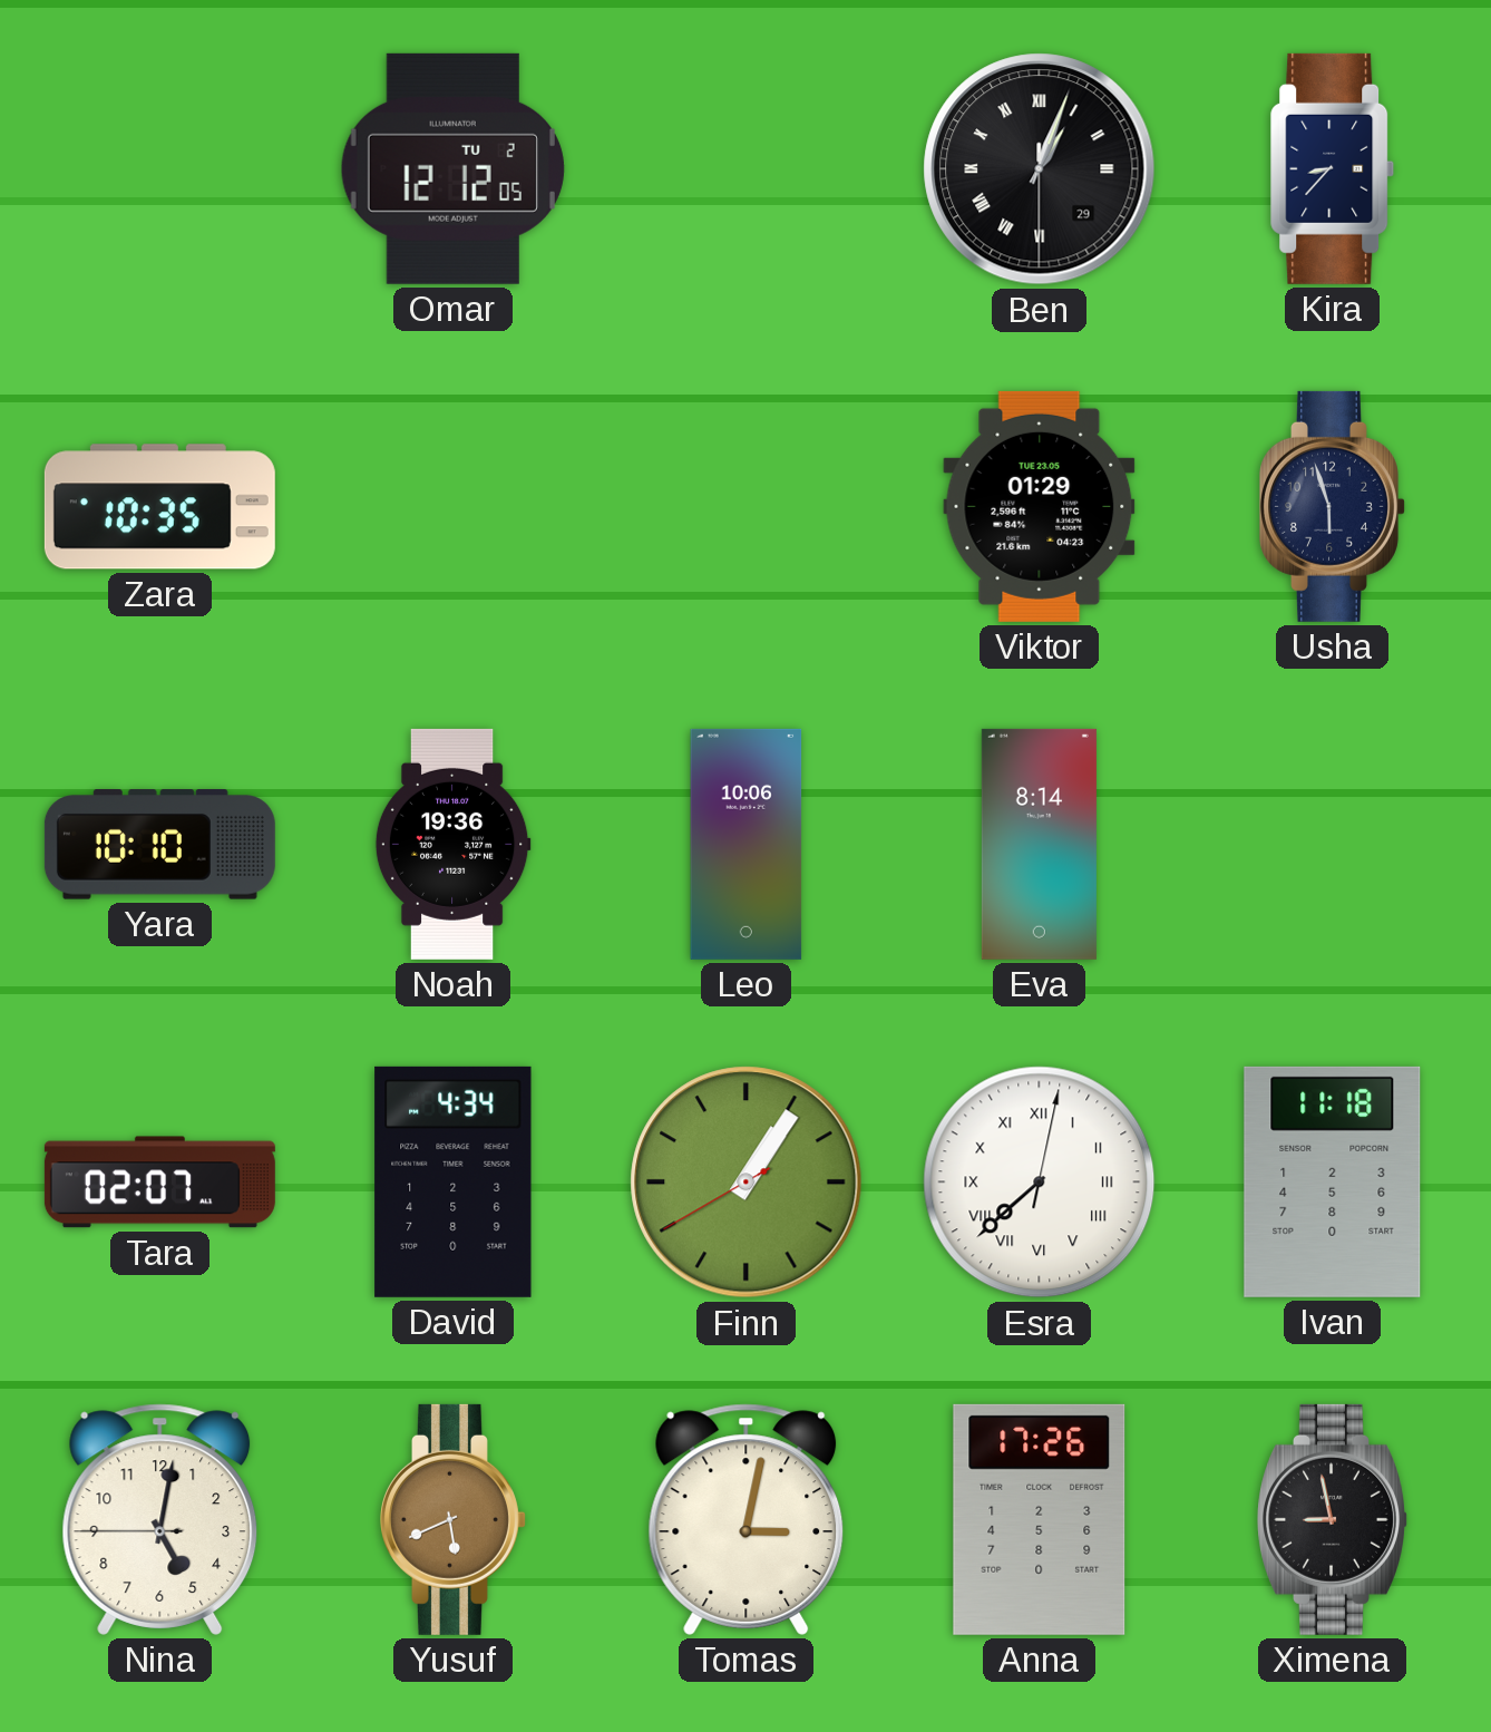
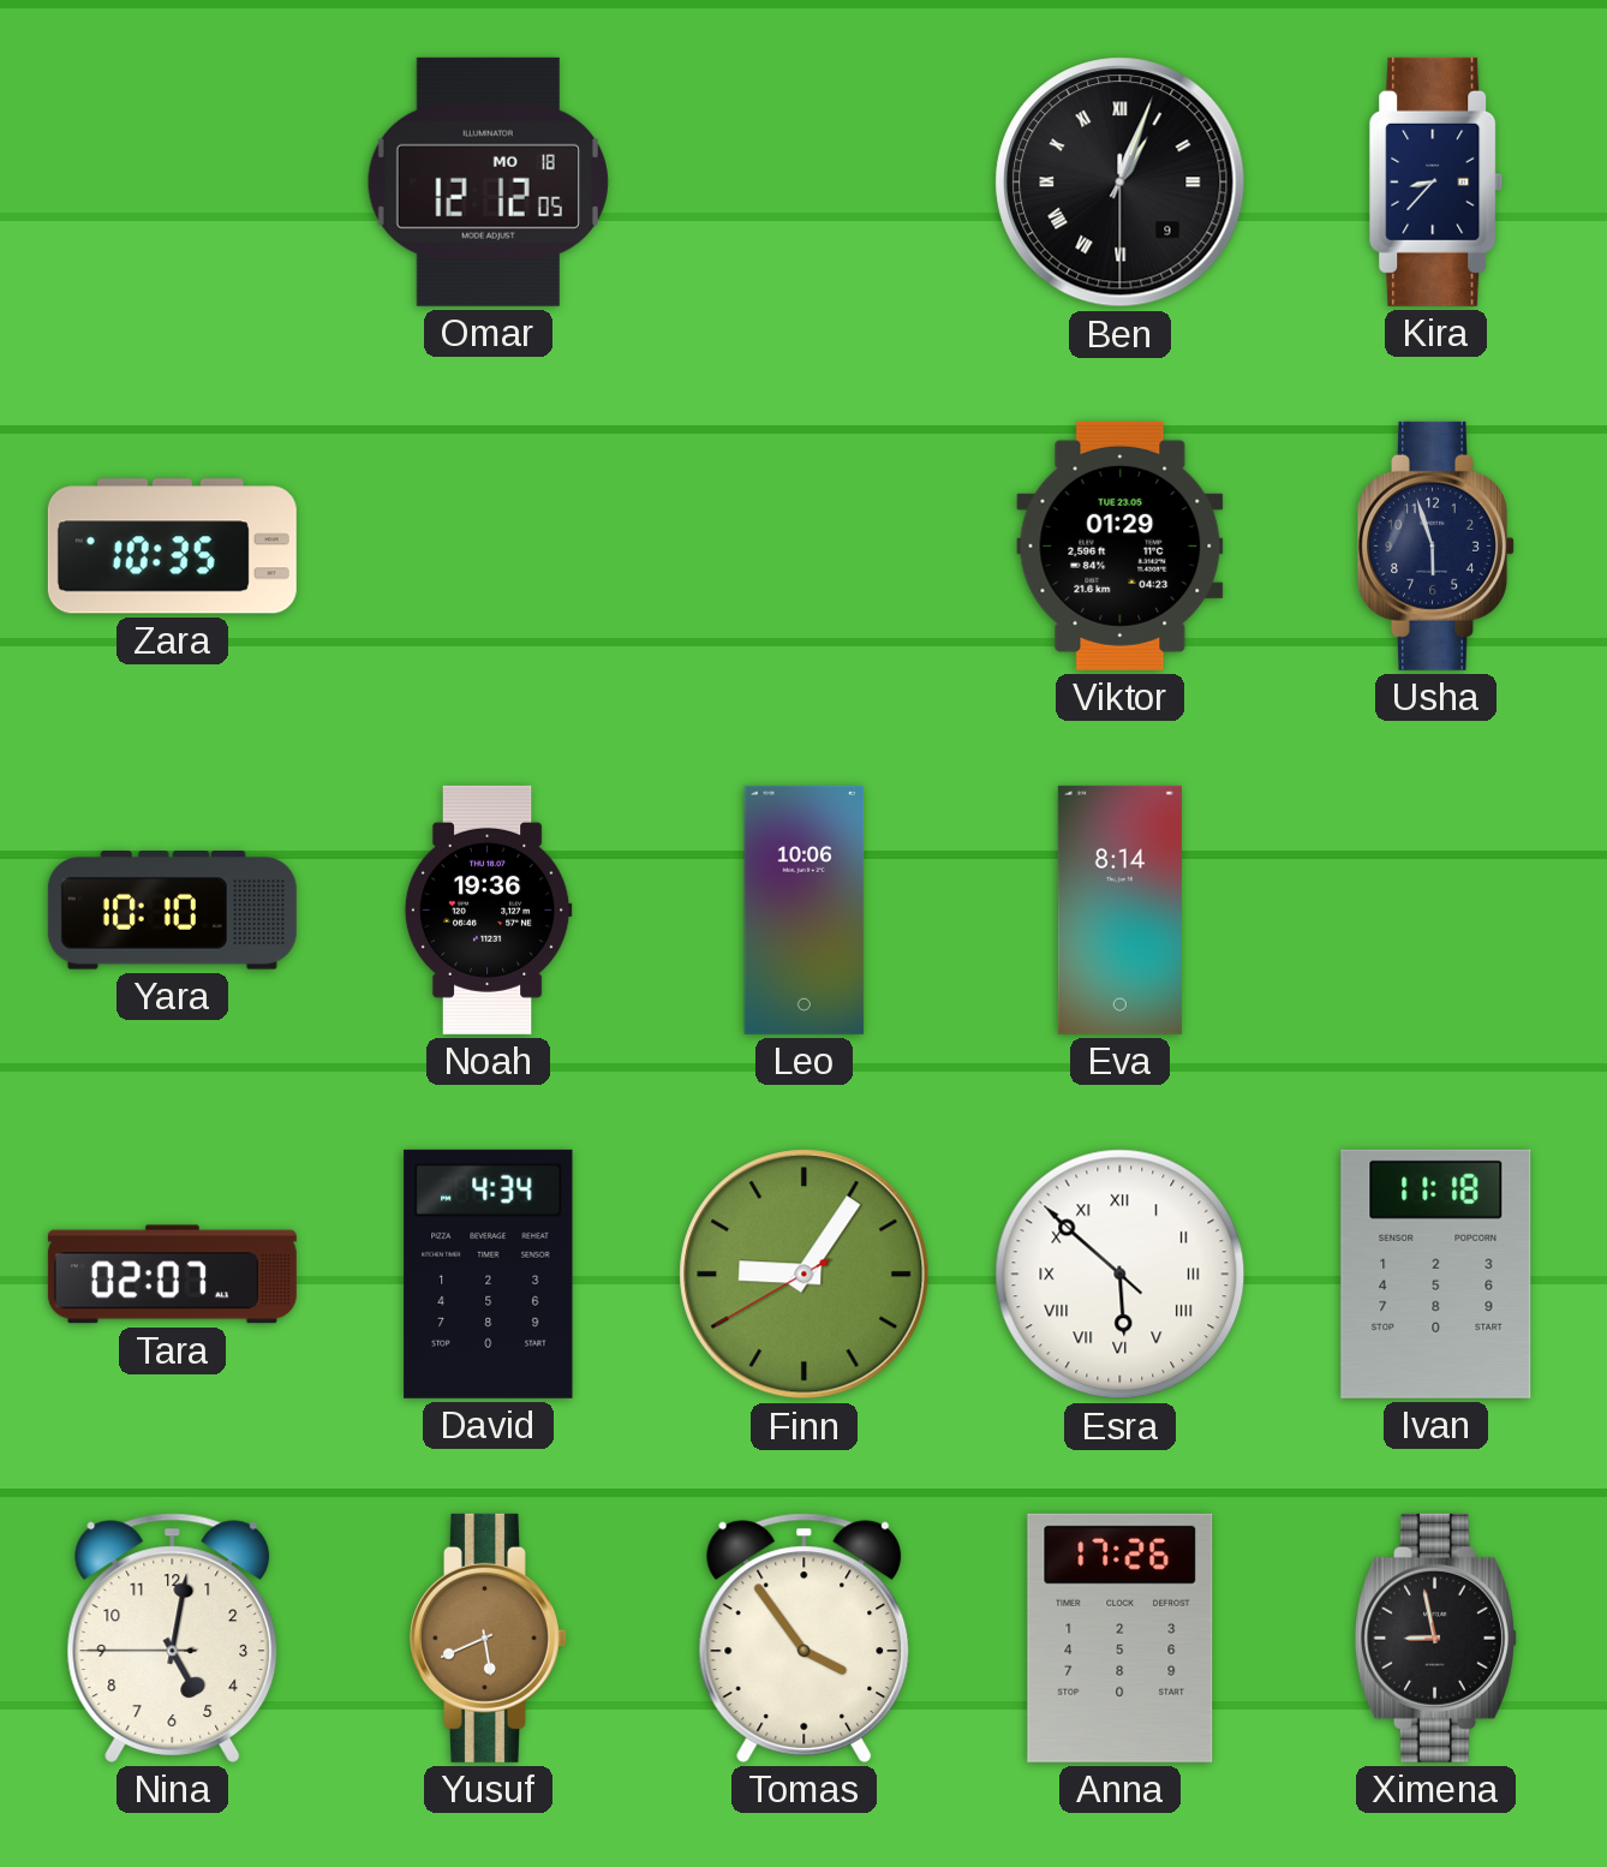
Omar date: TU 2 -> MO 18
Ben date: 29 -> 9
Finn: 1:05 -> 9:05
Esra: 7:38 -> 5:51
Tomas: 3:02 -> 3:54
